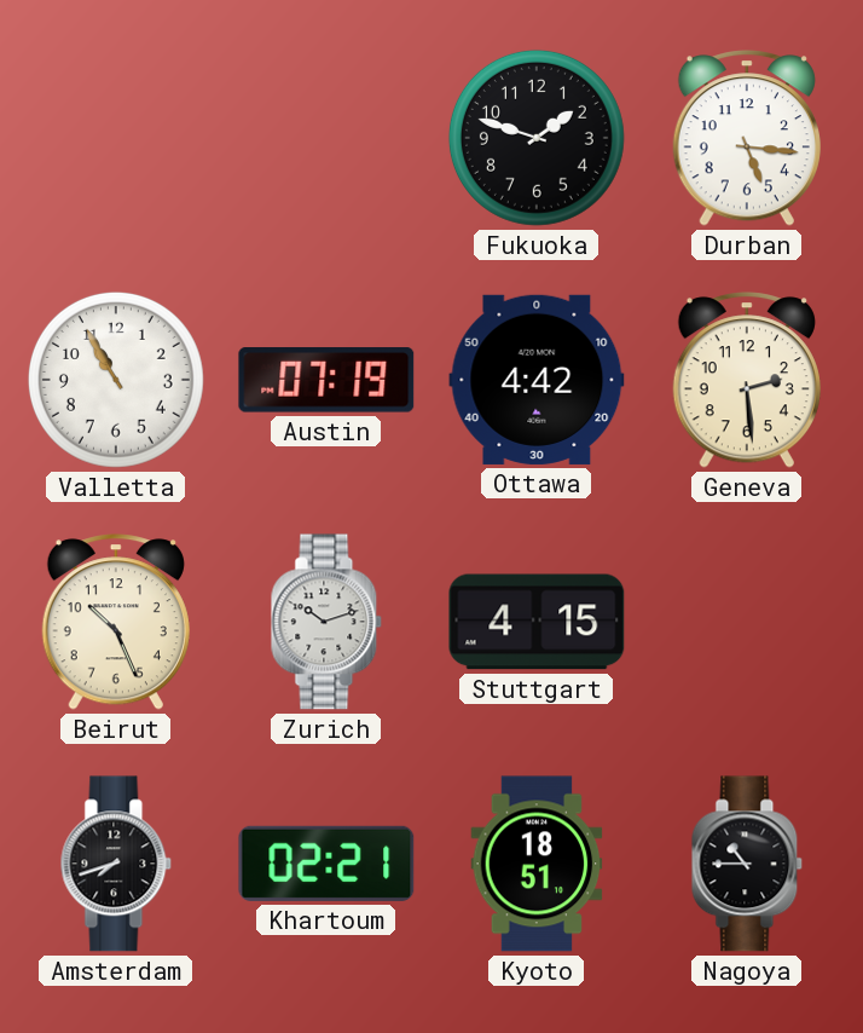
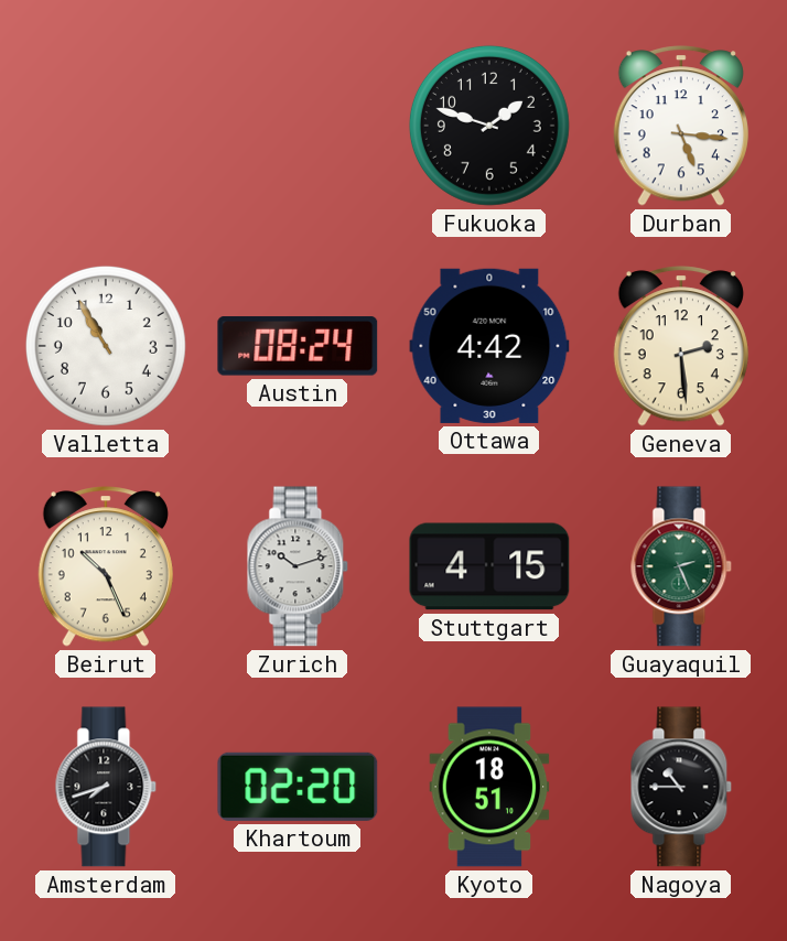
Austin: 07:19 -> 08:24
Guayaquil: none -> 2:26
Khartoum: 02:21 -> 02:20
